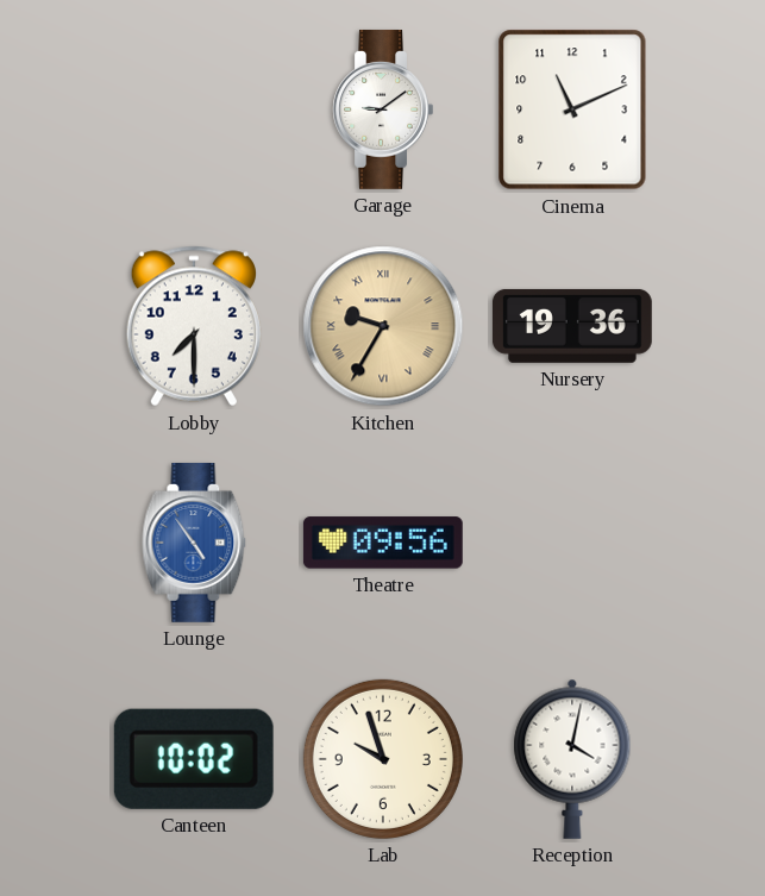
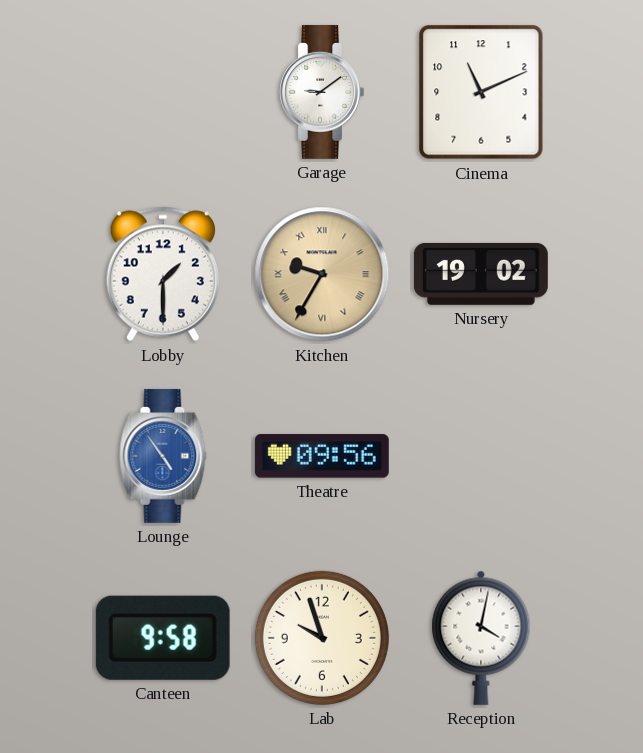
Lobby: 7:30 -> 1:30
Nursery: 19:36 -> 19:02
Canteen: 10:02 -> 9:58
